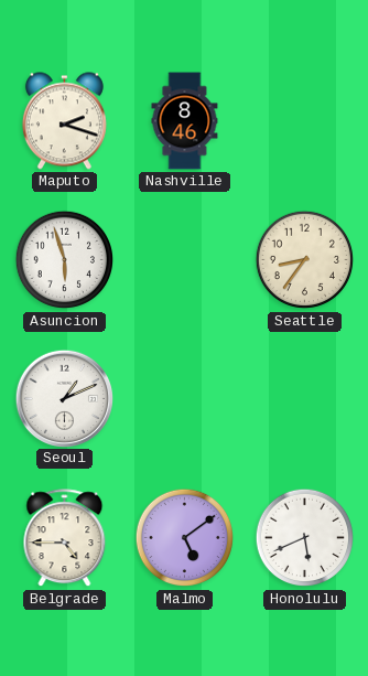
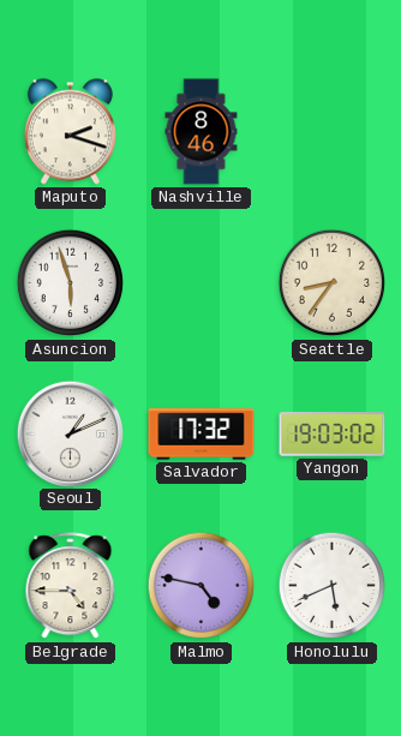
Salvador: none -> 17:32
Yangon: none -> 19:03
Malmo: 5:09 -> 4:47
